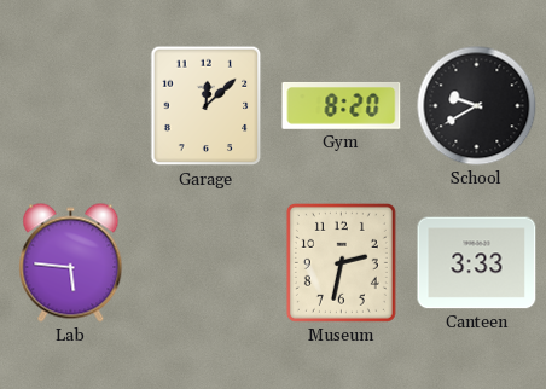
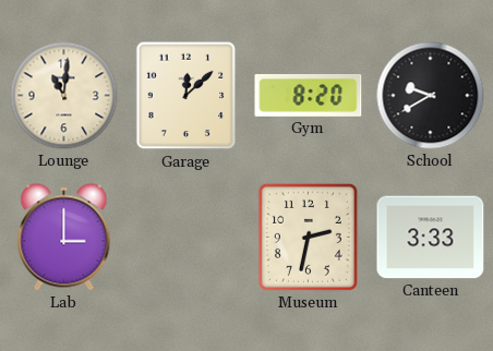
Lounge: none -> 11:01
Lab: 5:46 -> 3:00
